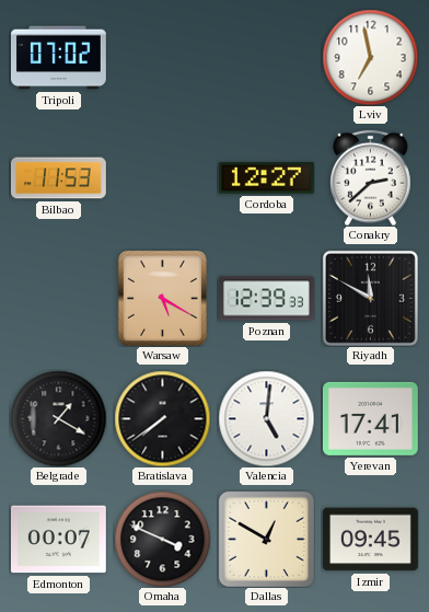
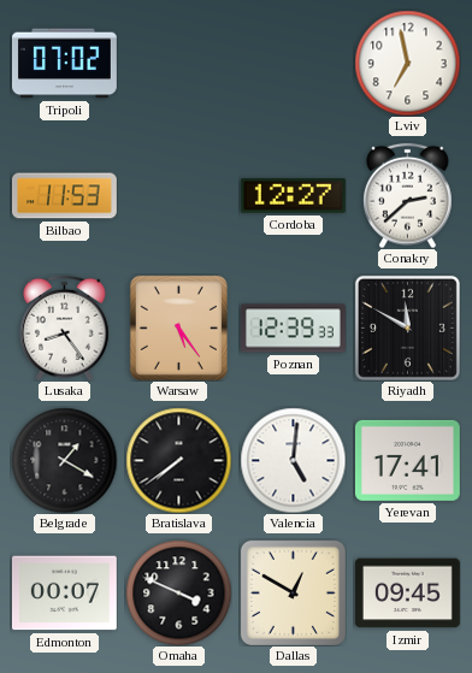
Lusaka: none -> 8:24
Warsaw: 5:20 -> 5:24
